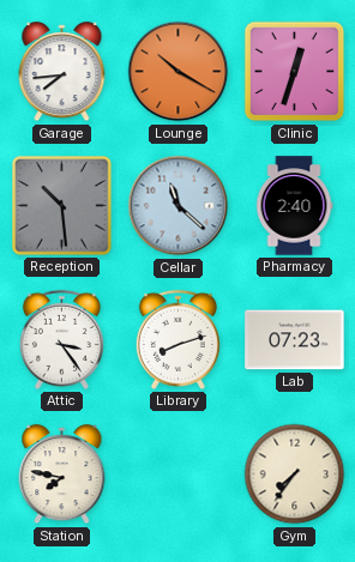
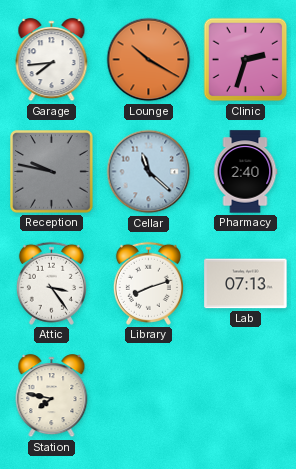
Clinic: 12:33 -> 2:33
Reception: 10:29 -> 9:47
Lab: 07:23 -> 07:13
Gym: 7:36 -> none
